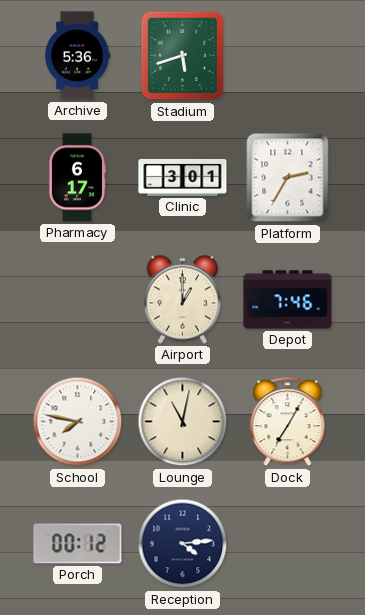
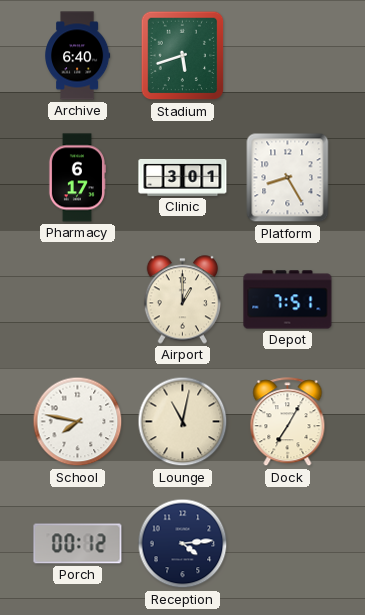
Archive: 5:36 -> 6:40
Platform: 2:35 -> 8:25
Depot: 7:46 -> 7:51
